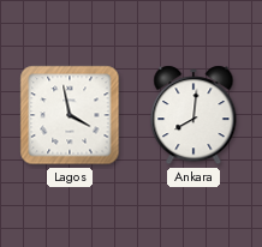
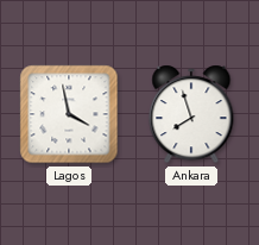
Ankara: 8:01 -> 7:57
